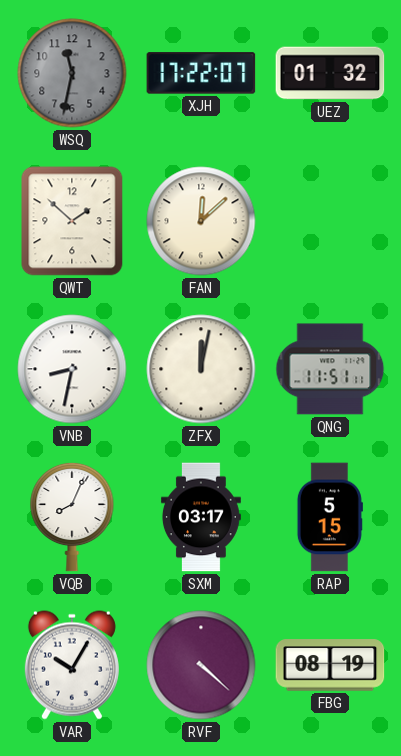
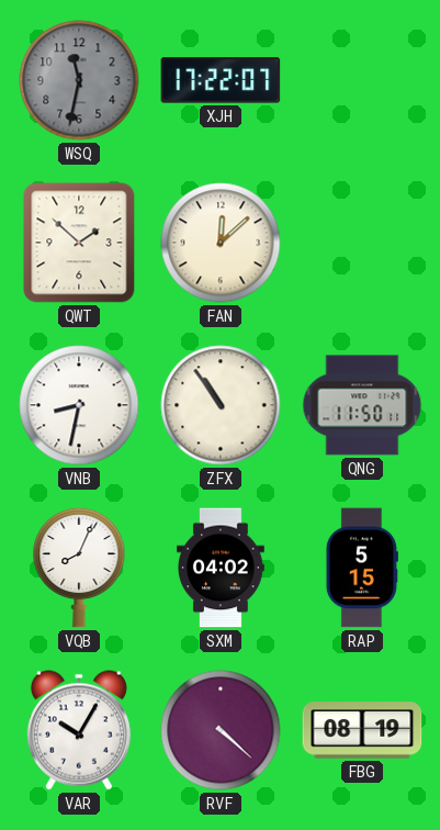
UEZ: 01:32 -> none
ZFX: 12:02 -> 10:54
QNG: 11:51 -> 11:50
SXM: 03:17 -> 04:02
